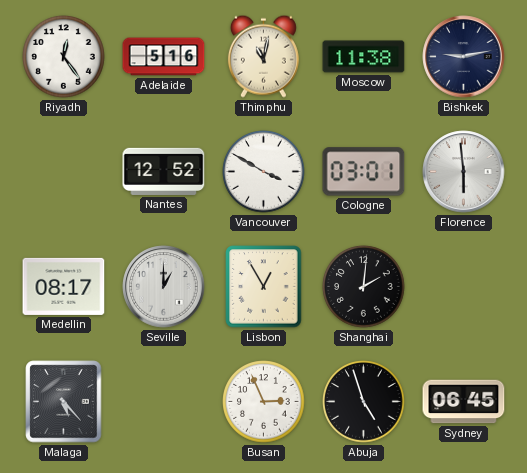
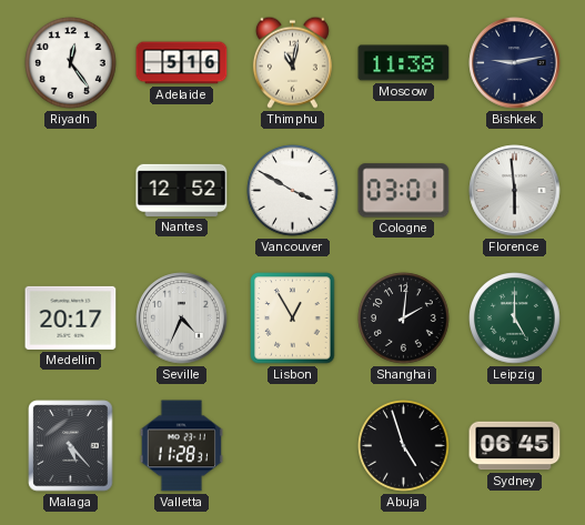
Medellin: 08:17 -> 20:17
Seville: 1:00 -> 4:34
Leipzig: none -> 5:00
Valletta: none -> 11:28
Busan: 2:56 -> none
